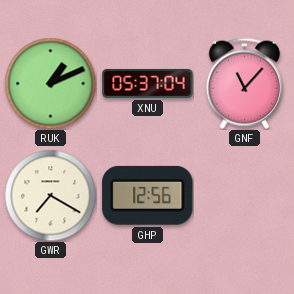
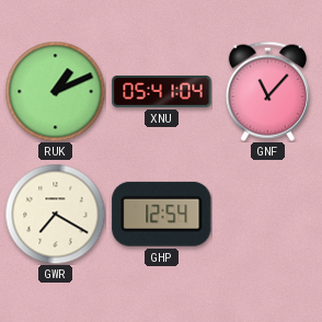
XNU: 05:37 -> 05:41
GHP: 12:56 -> 12:54
